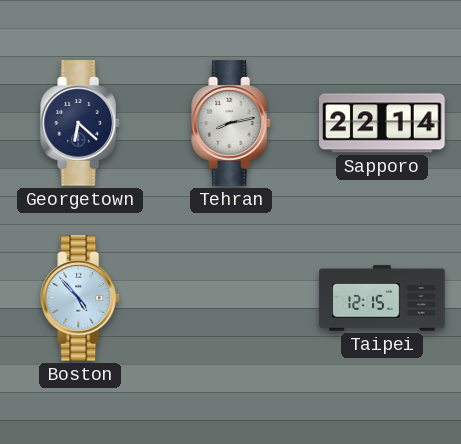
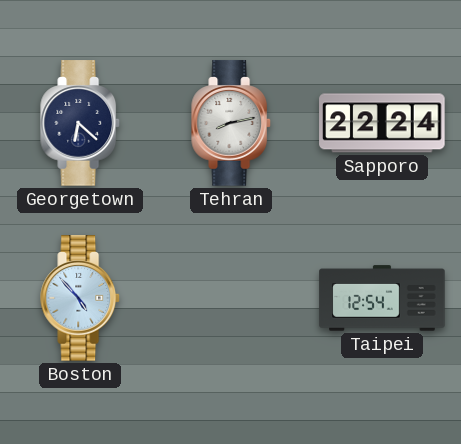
Sapporo: 22:14 -> 22:24
Taipei: 12:15 -> 12:54
